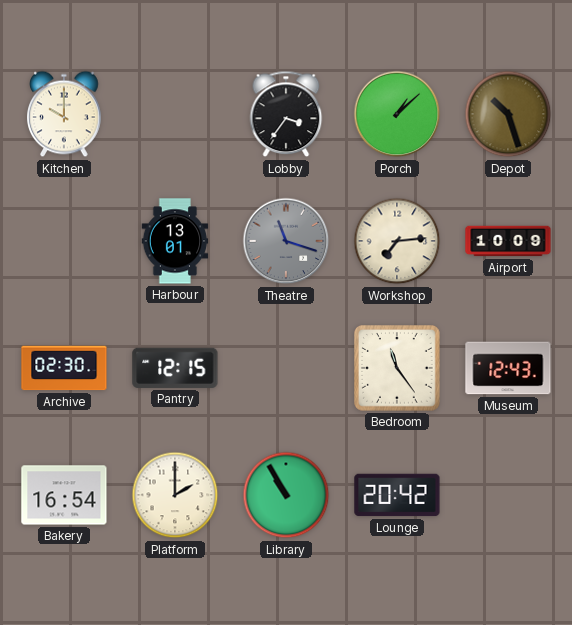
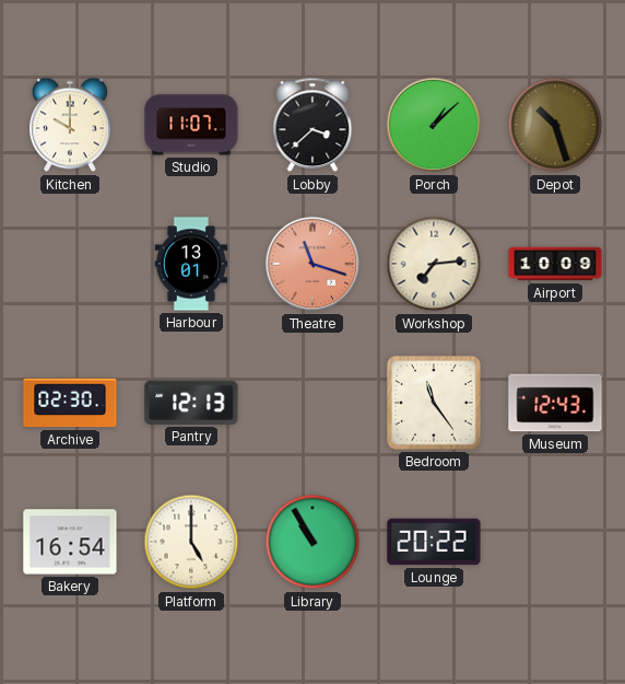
Studio: none -> 11:07
Lobby: 3:36 -> 3:38
Theatre dial: grey -> salmon
Pantry: 12:15 -> 12:13
Platform: 2:00 -> 5:00
Lounge: 20:42 -> 20:22
